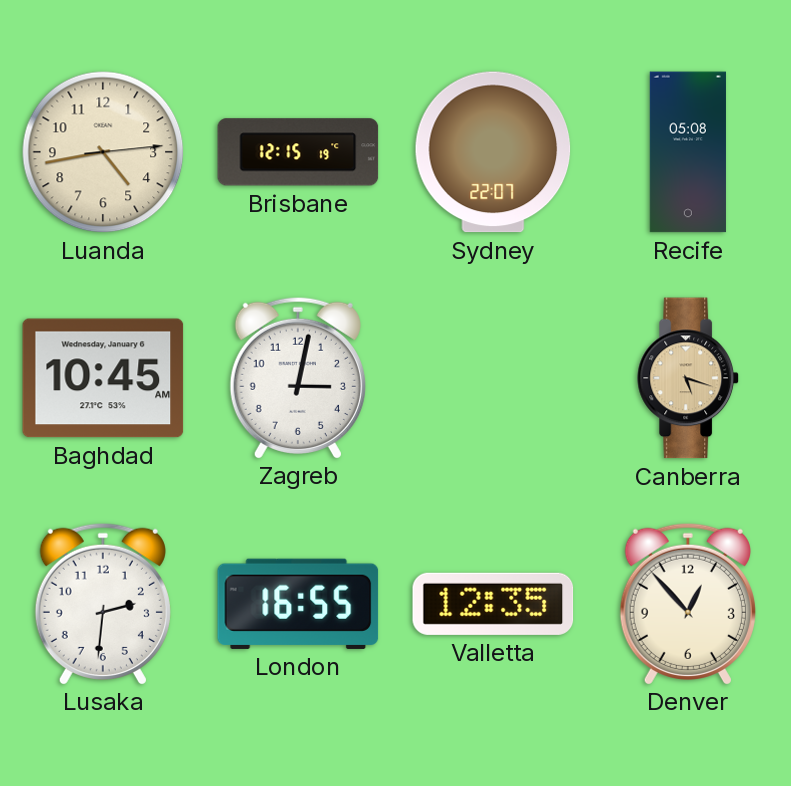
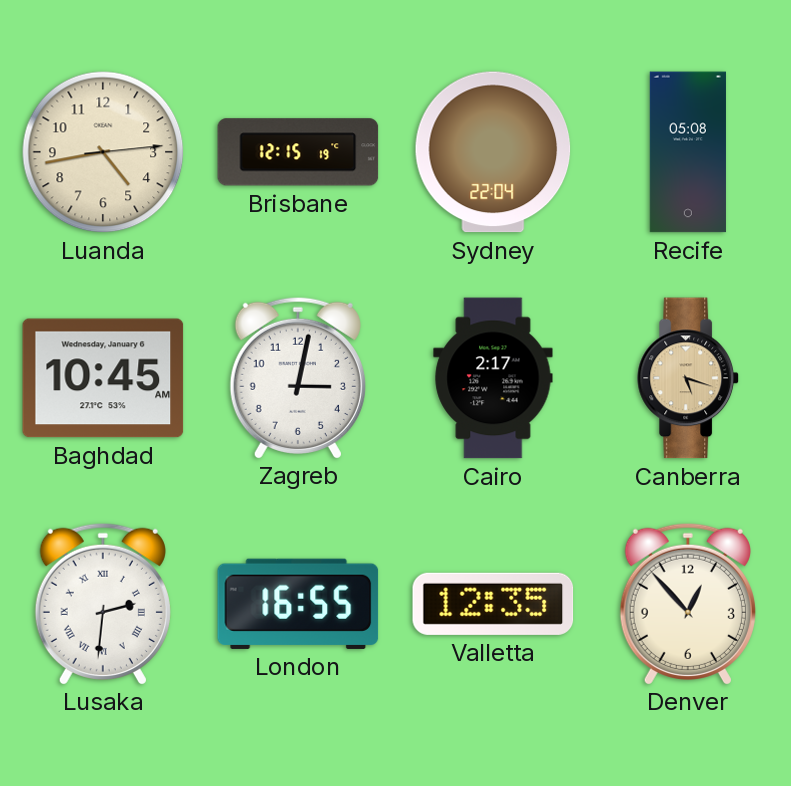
Sydney: 22:07 -> 22:04
Cairo: none -> 2:17
Lusaka numerals: Arabic -> Roman
